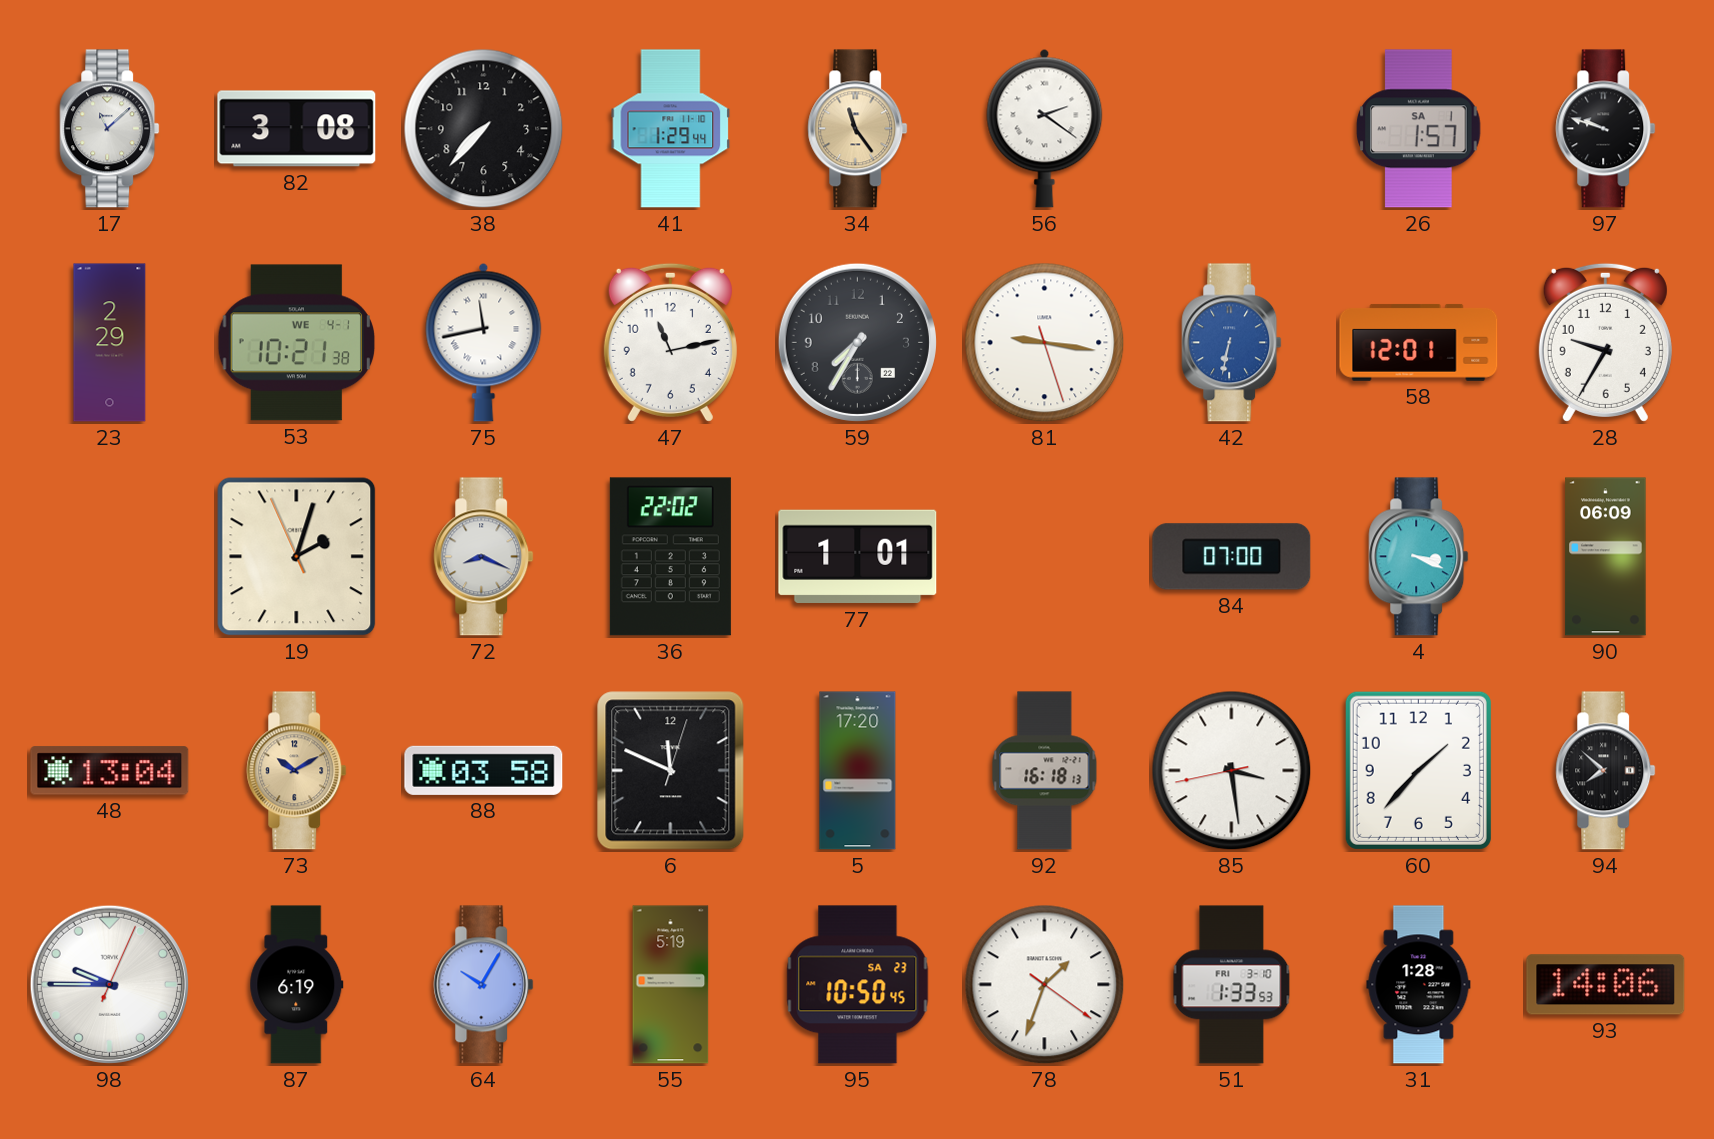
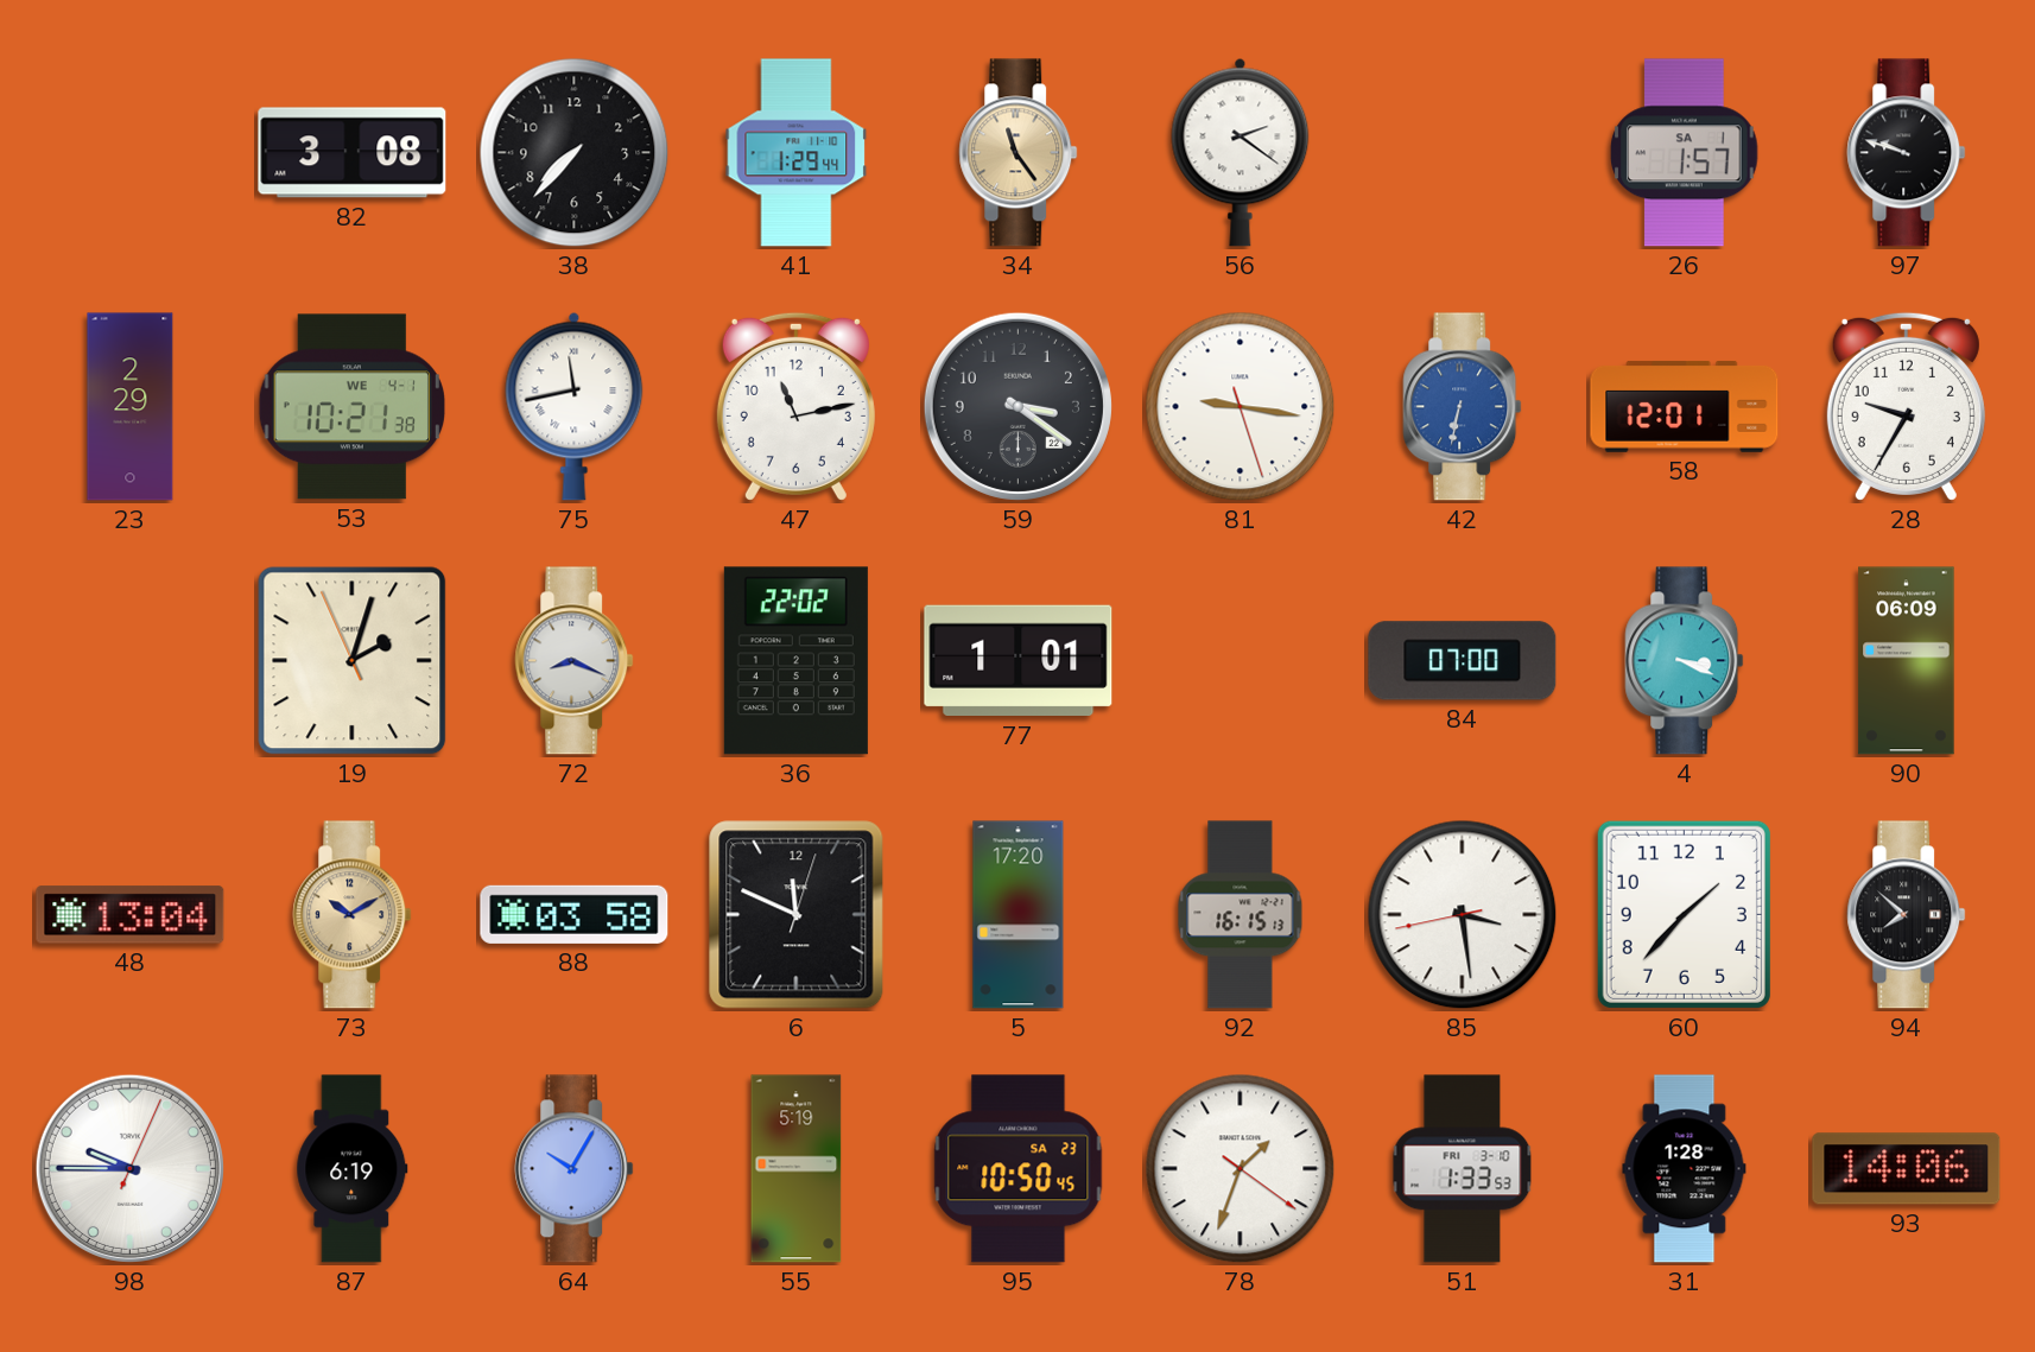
17: 11:08 -> none
59: 7:35 -> 3:21
92: 16:18 -> 16:15
